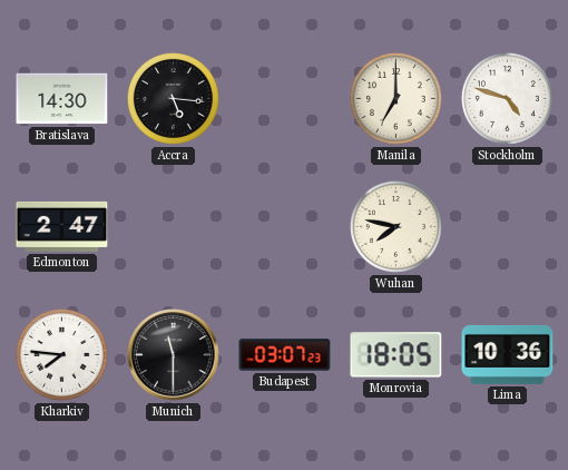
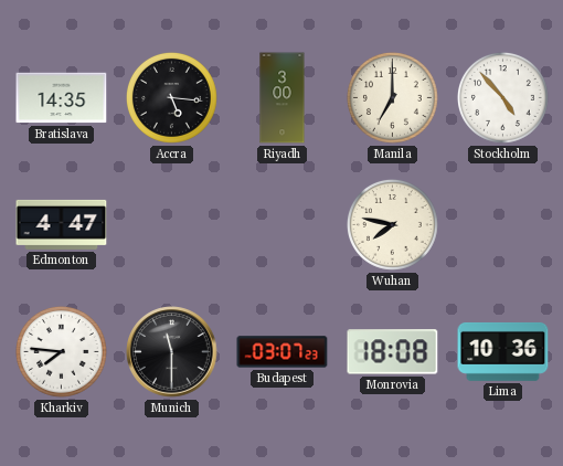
Bratislava: 14:30 -> 14:35
Riyadh: none -> 3:00
Stockholm: 4:48 -> 4:53
Edmonton: 2:47 -> 4:47
Monrovia: 18:05 -> 18:08
